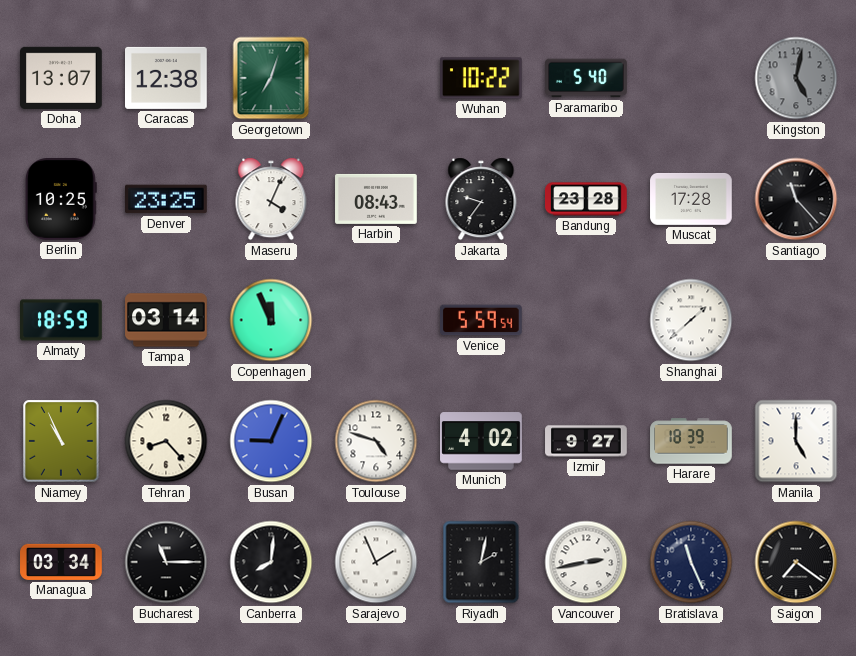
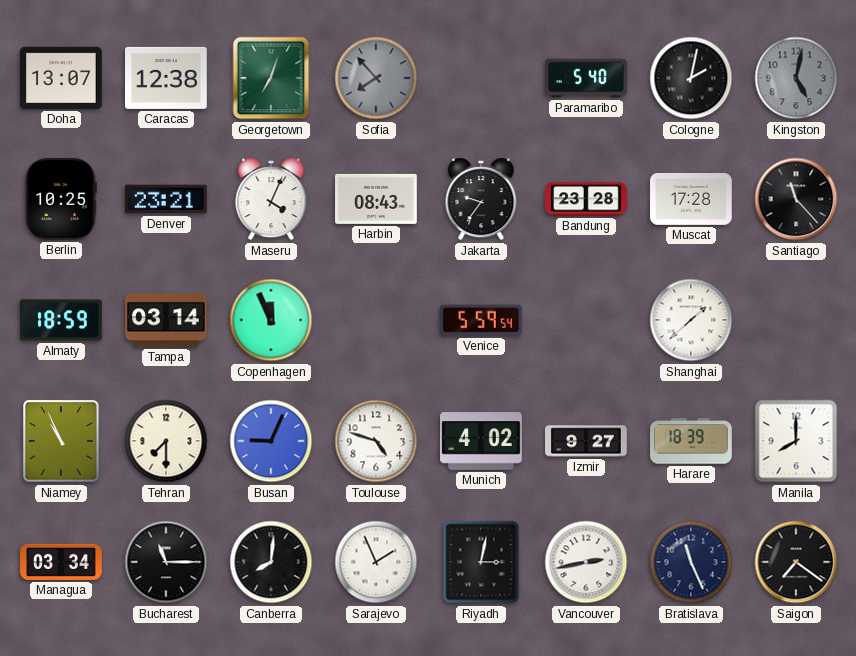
Sofia: none -> 7:53
Wuhan: 10:22 -> none
Cologne: none -> 2:02
Denver: 23:25 -> 23:21
Tehran: 8:23 -> 7:30
Manila: 5:00 -> 8:00
Riyadh: 2:02 -> 3:02
